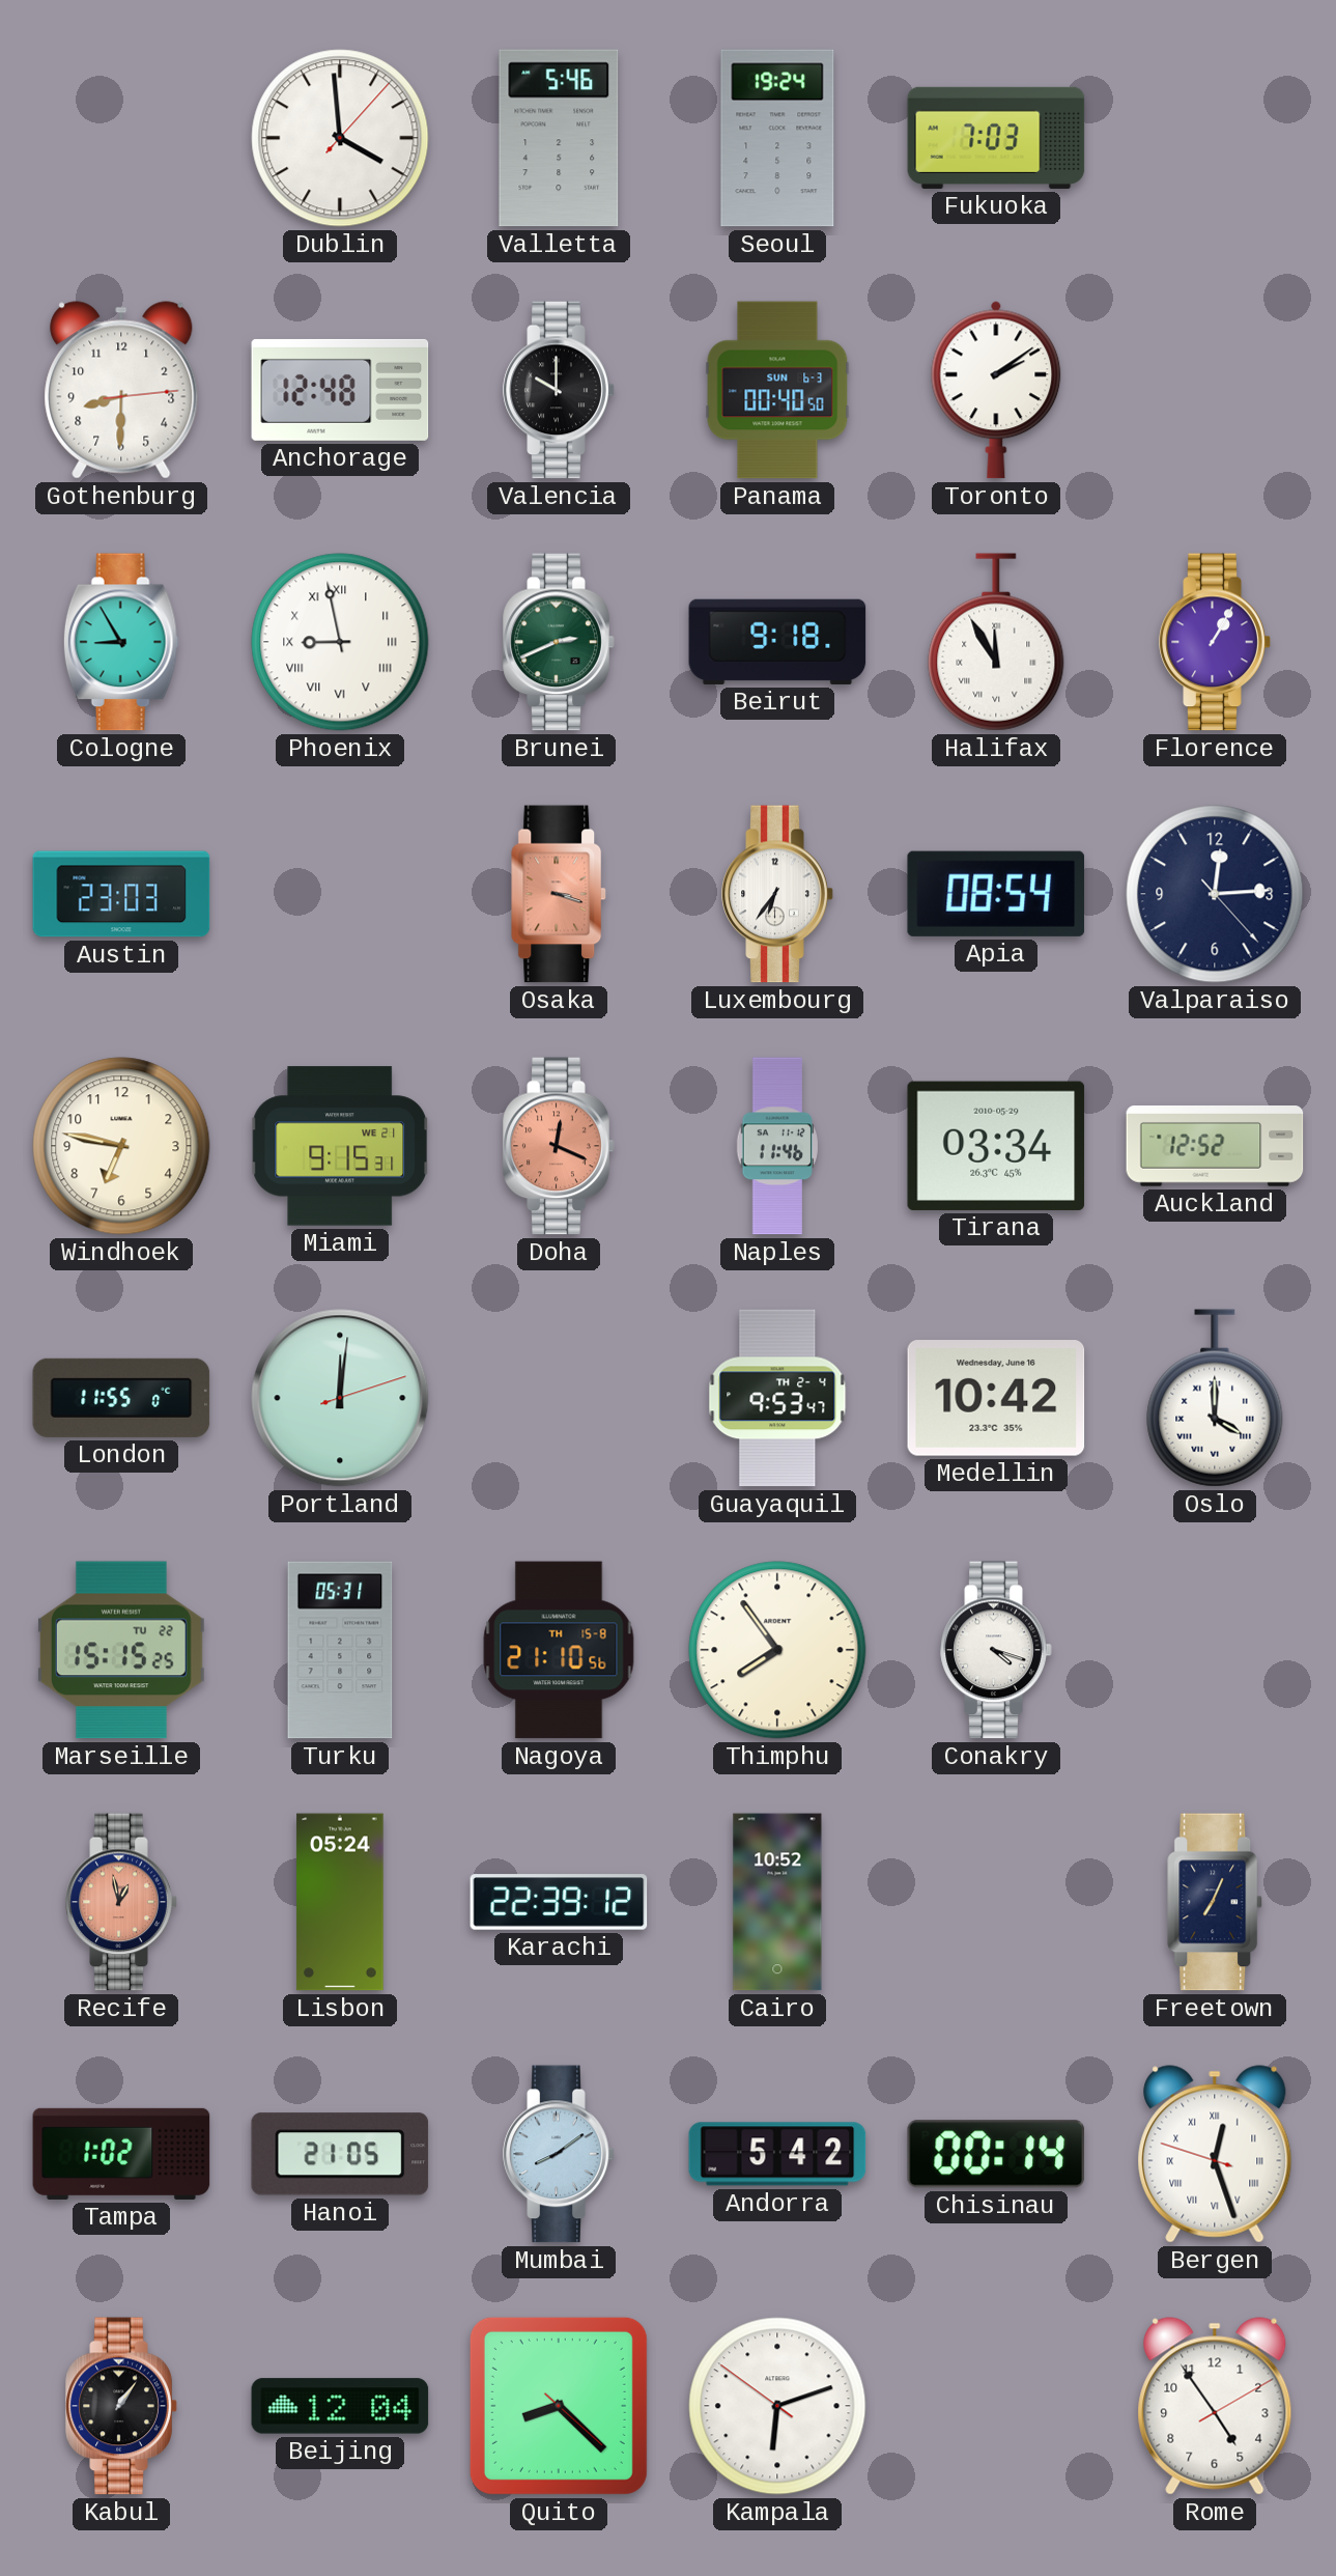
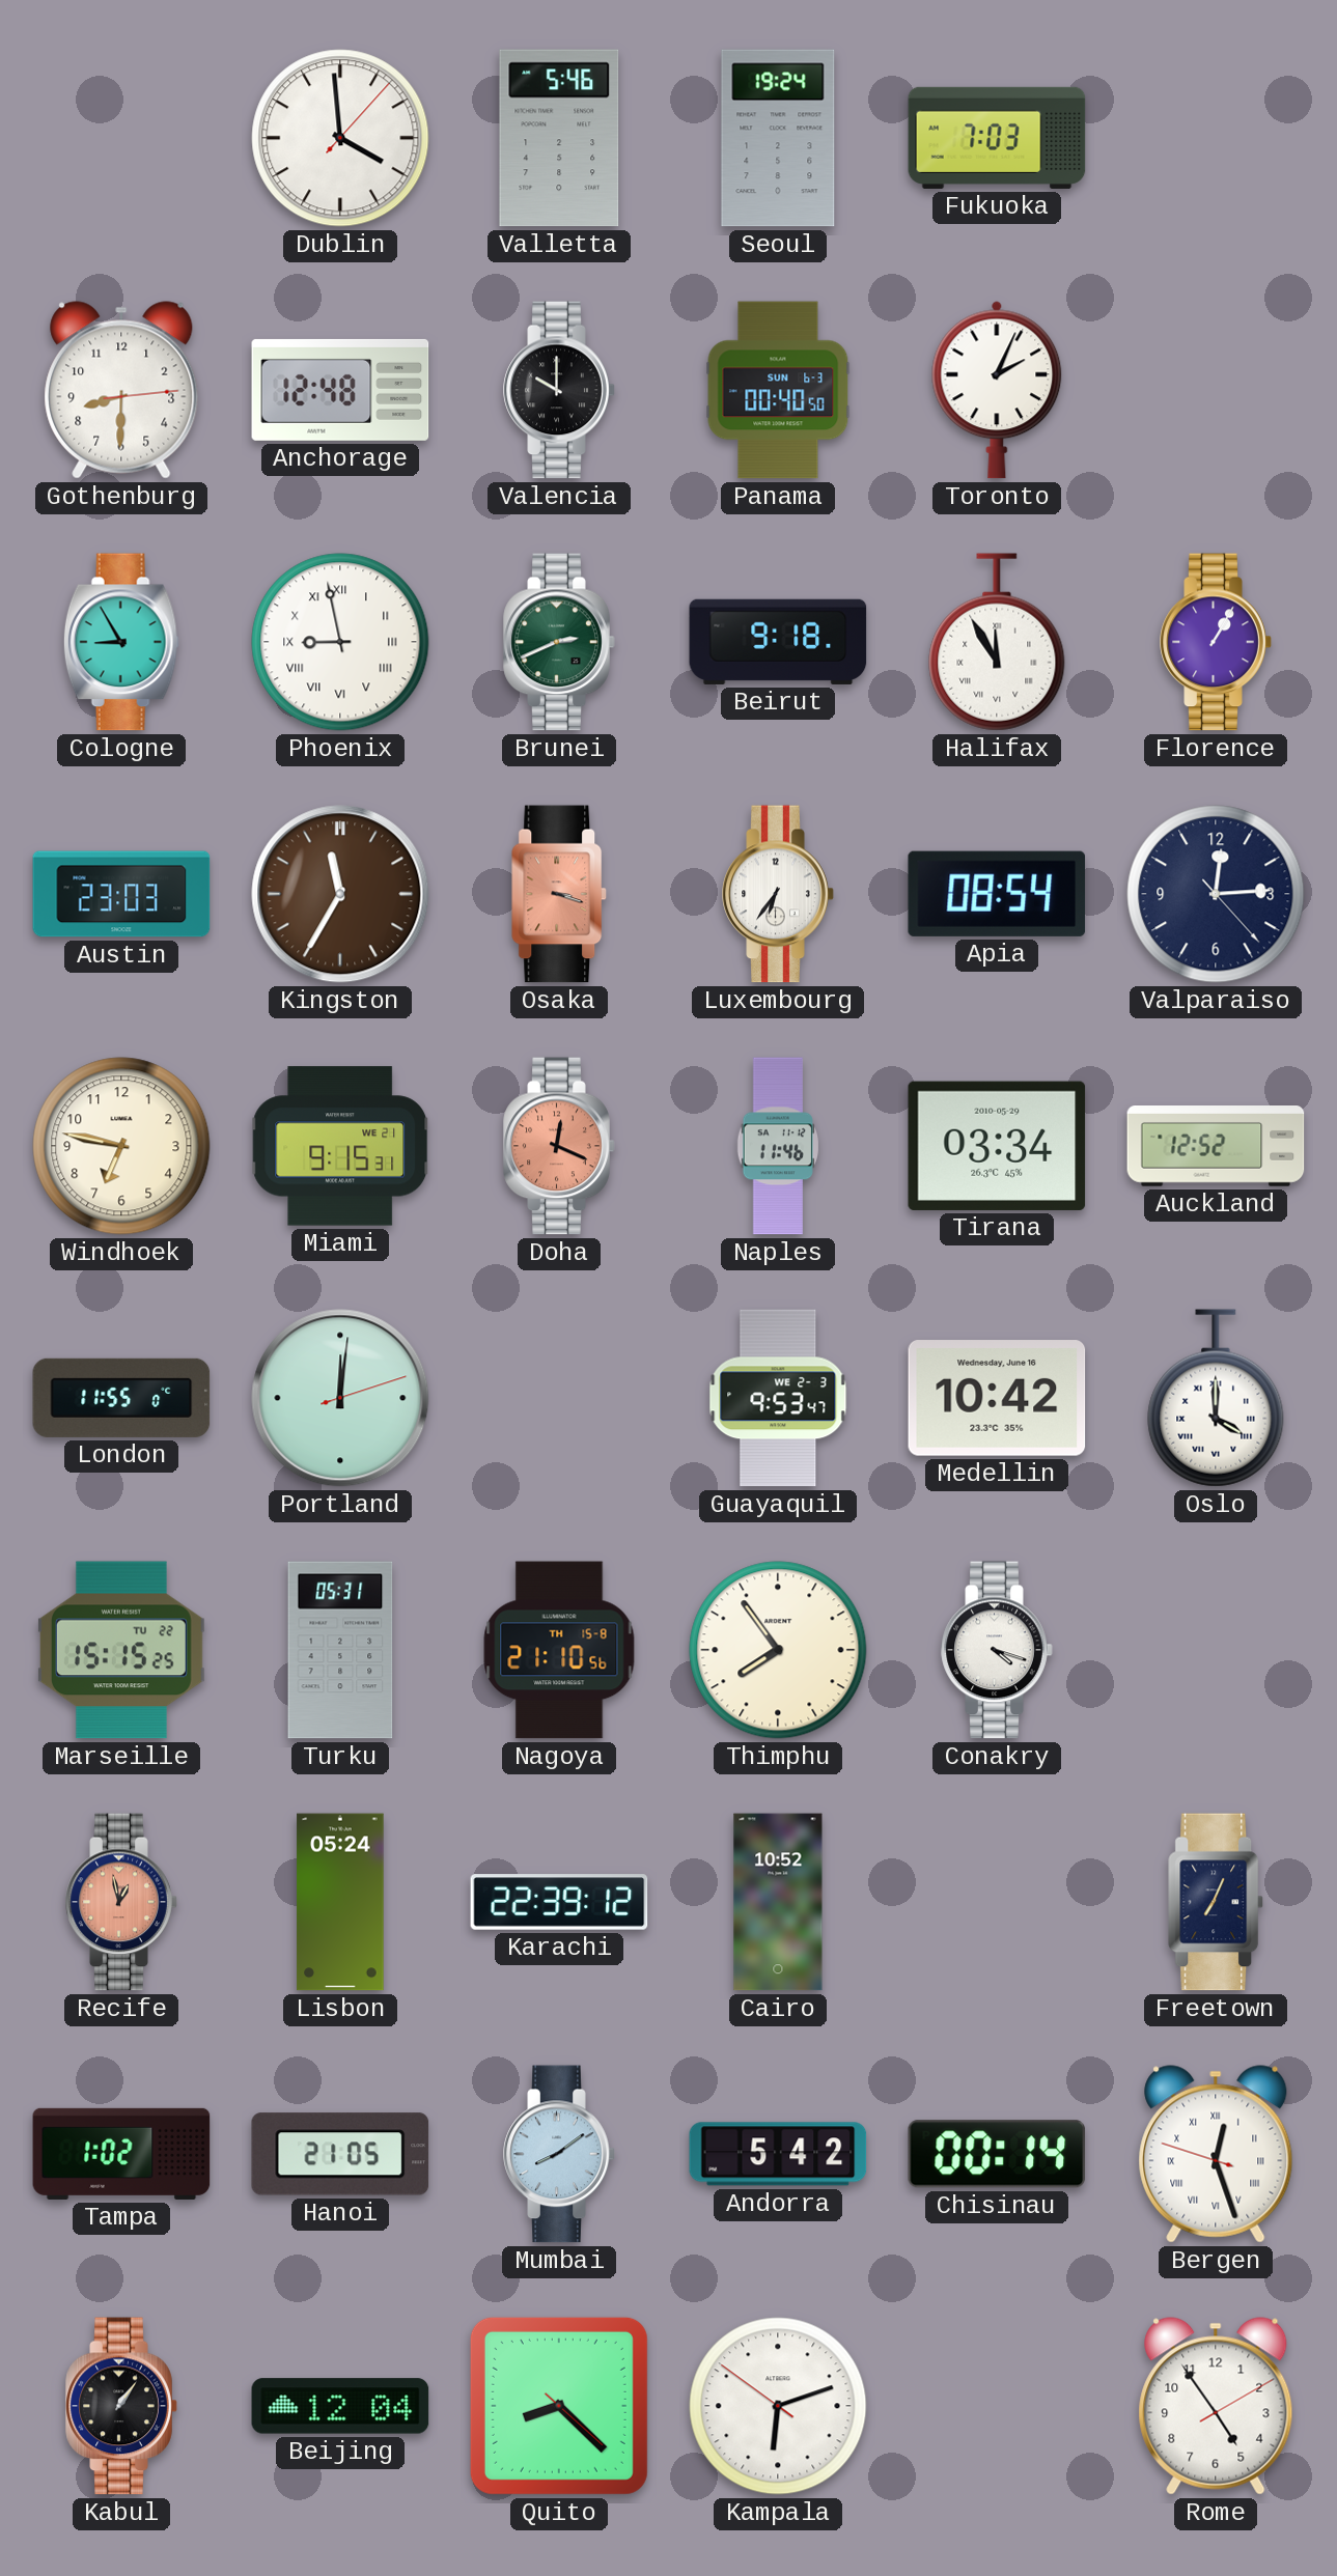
Toronto: 2:09 -> 2:04
Kingston: none -> 11:35
Guayaquil date: TH 2-4 -> WE 2-3
